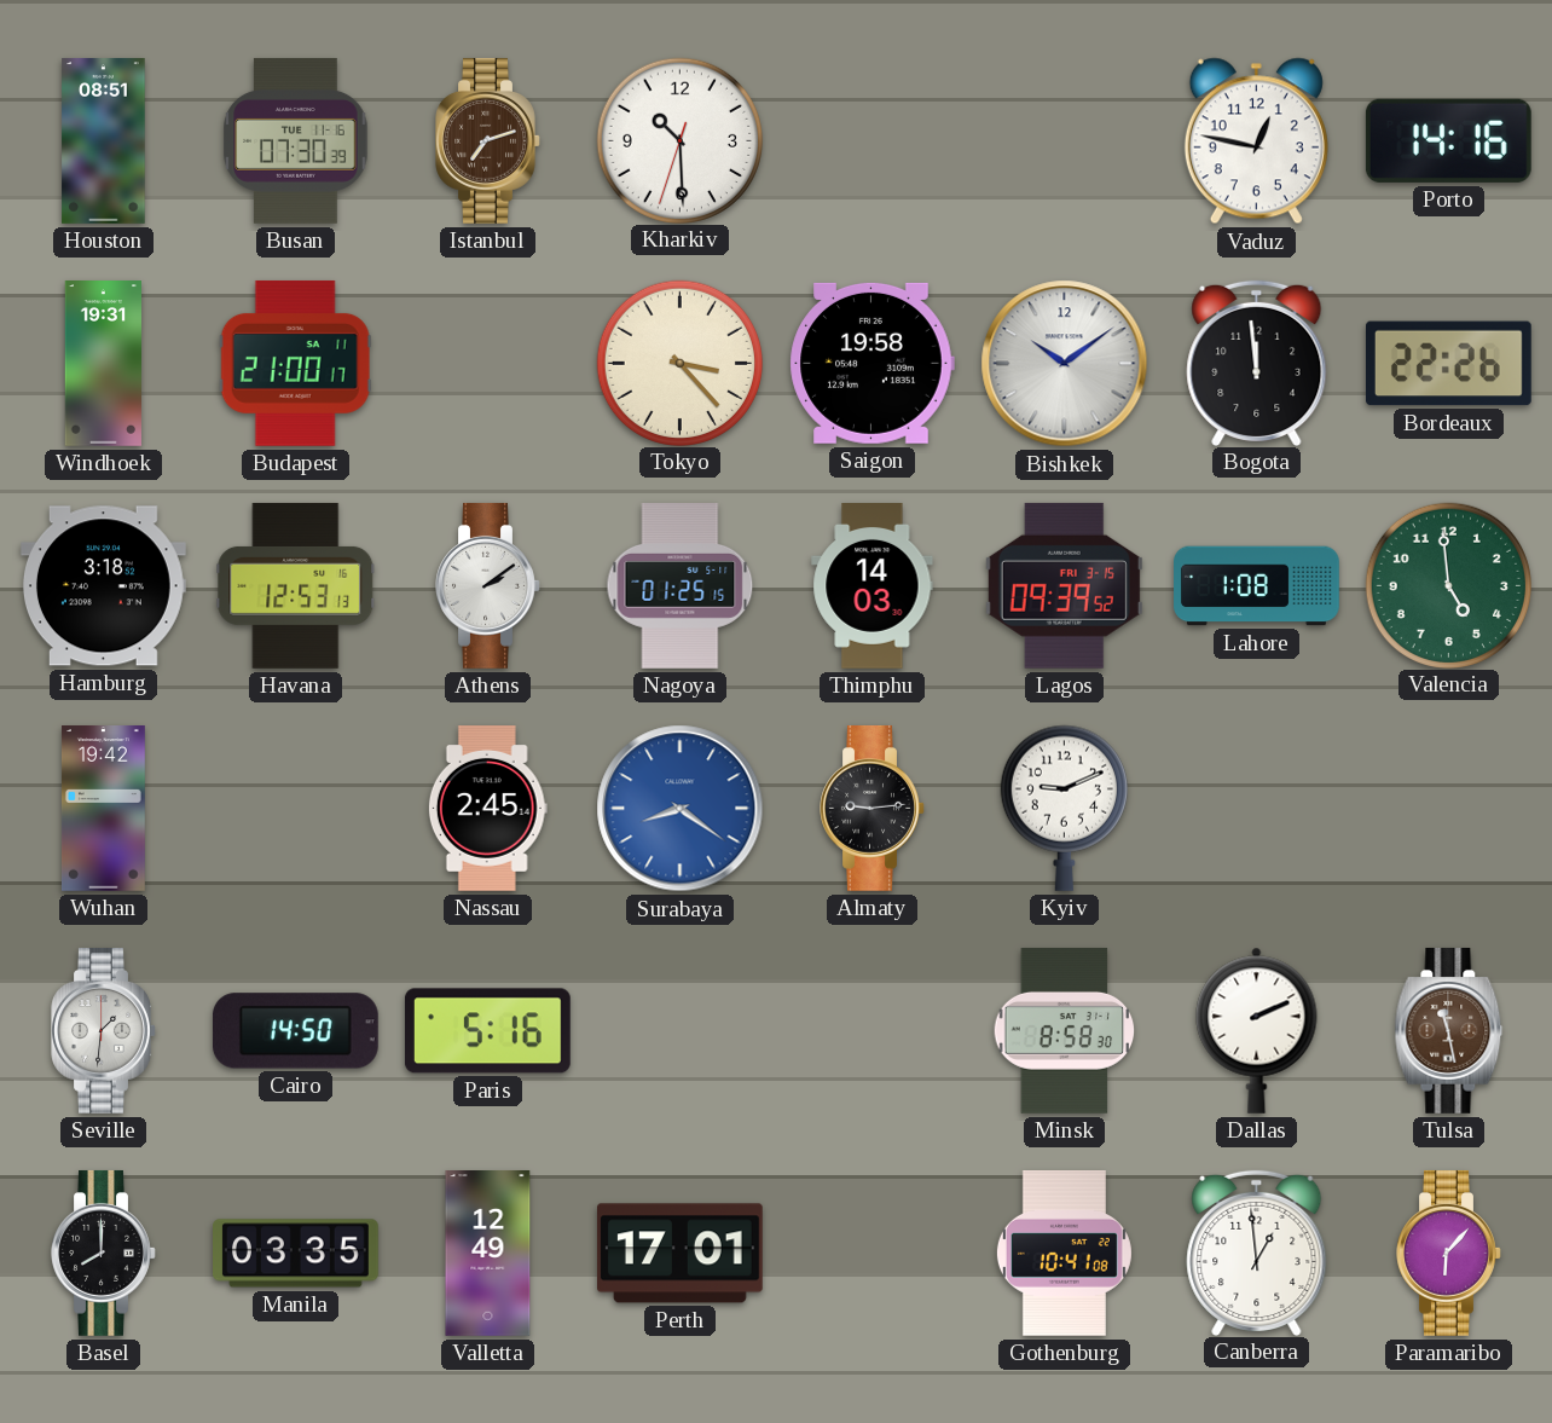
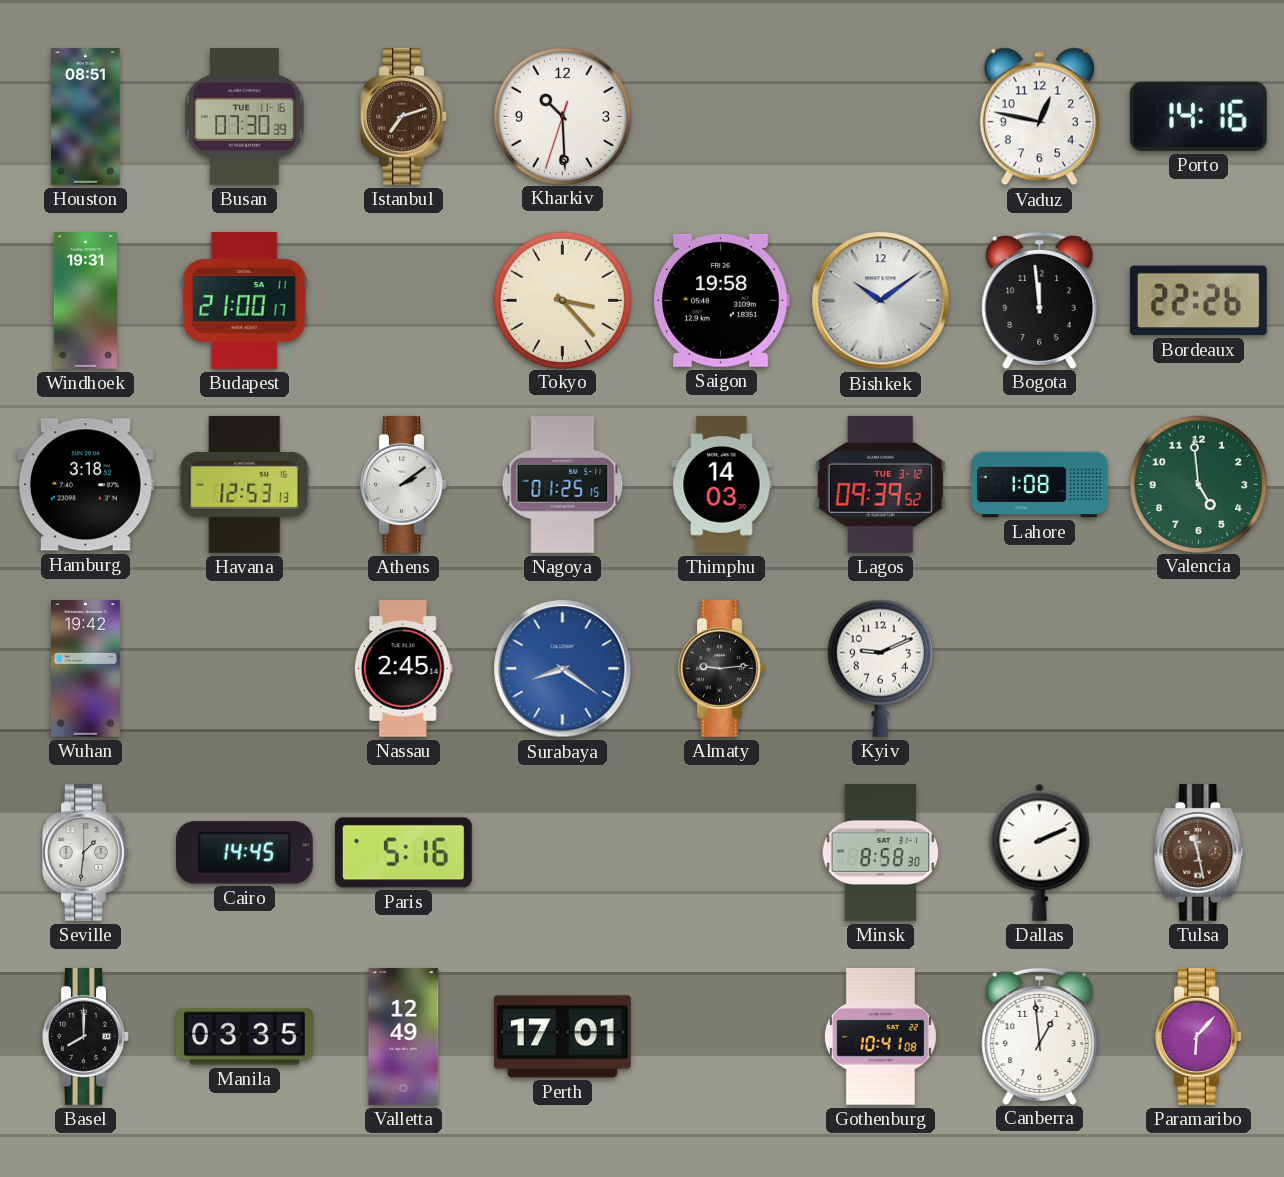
Lagos date: FRI 3-15 -> TUE 3-12
Cairo: 14:50 -> 14:45
